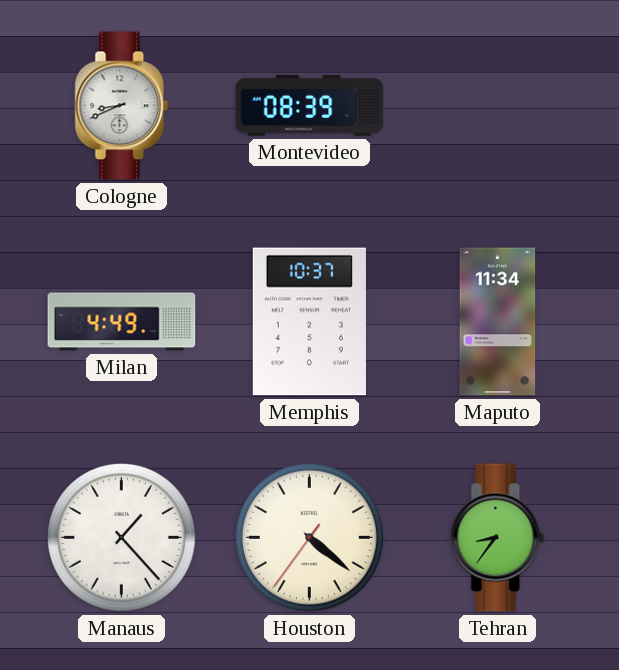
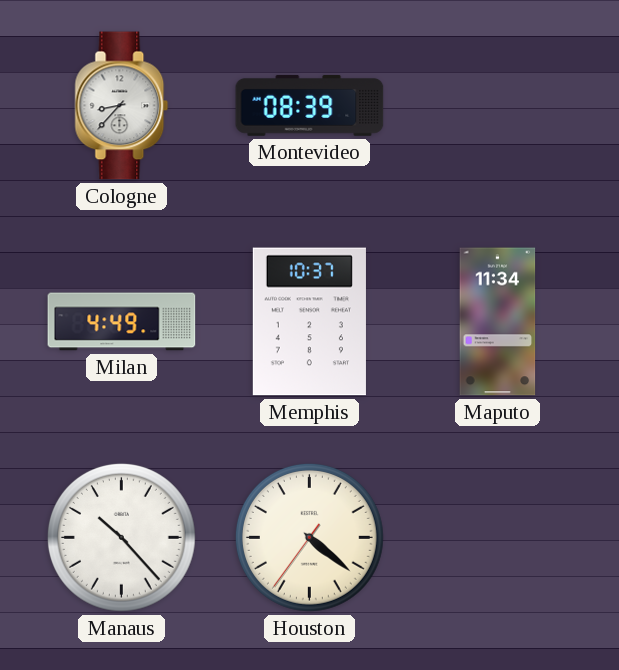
Cologne: 8:41 -> 8:37
Manaus: 1:23 -> 10:23
Tehran: 8:36 -> none
